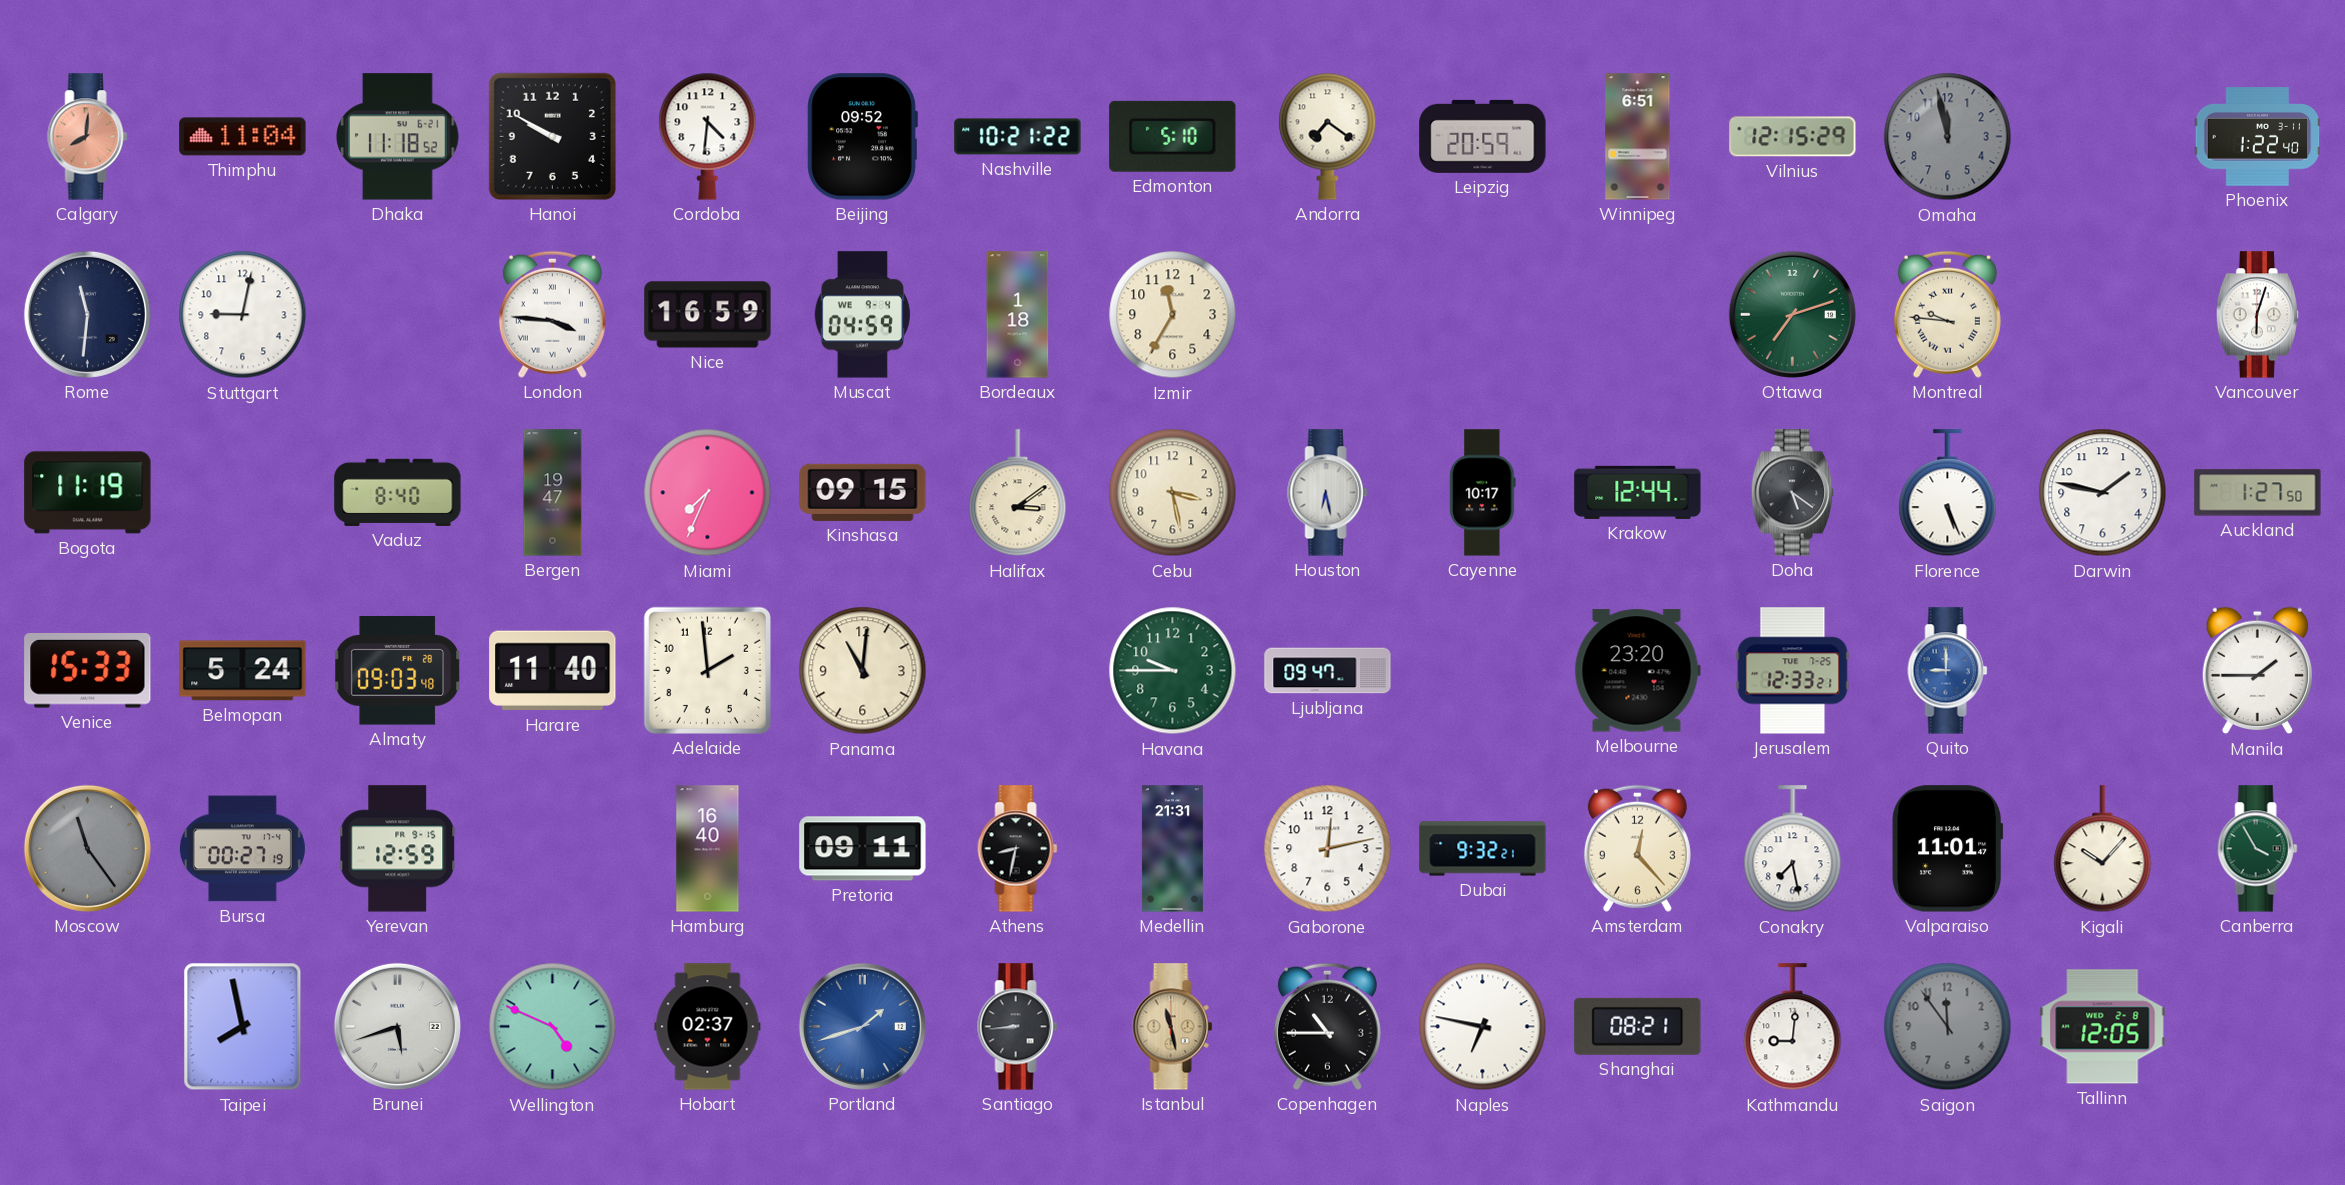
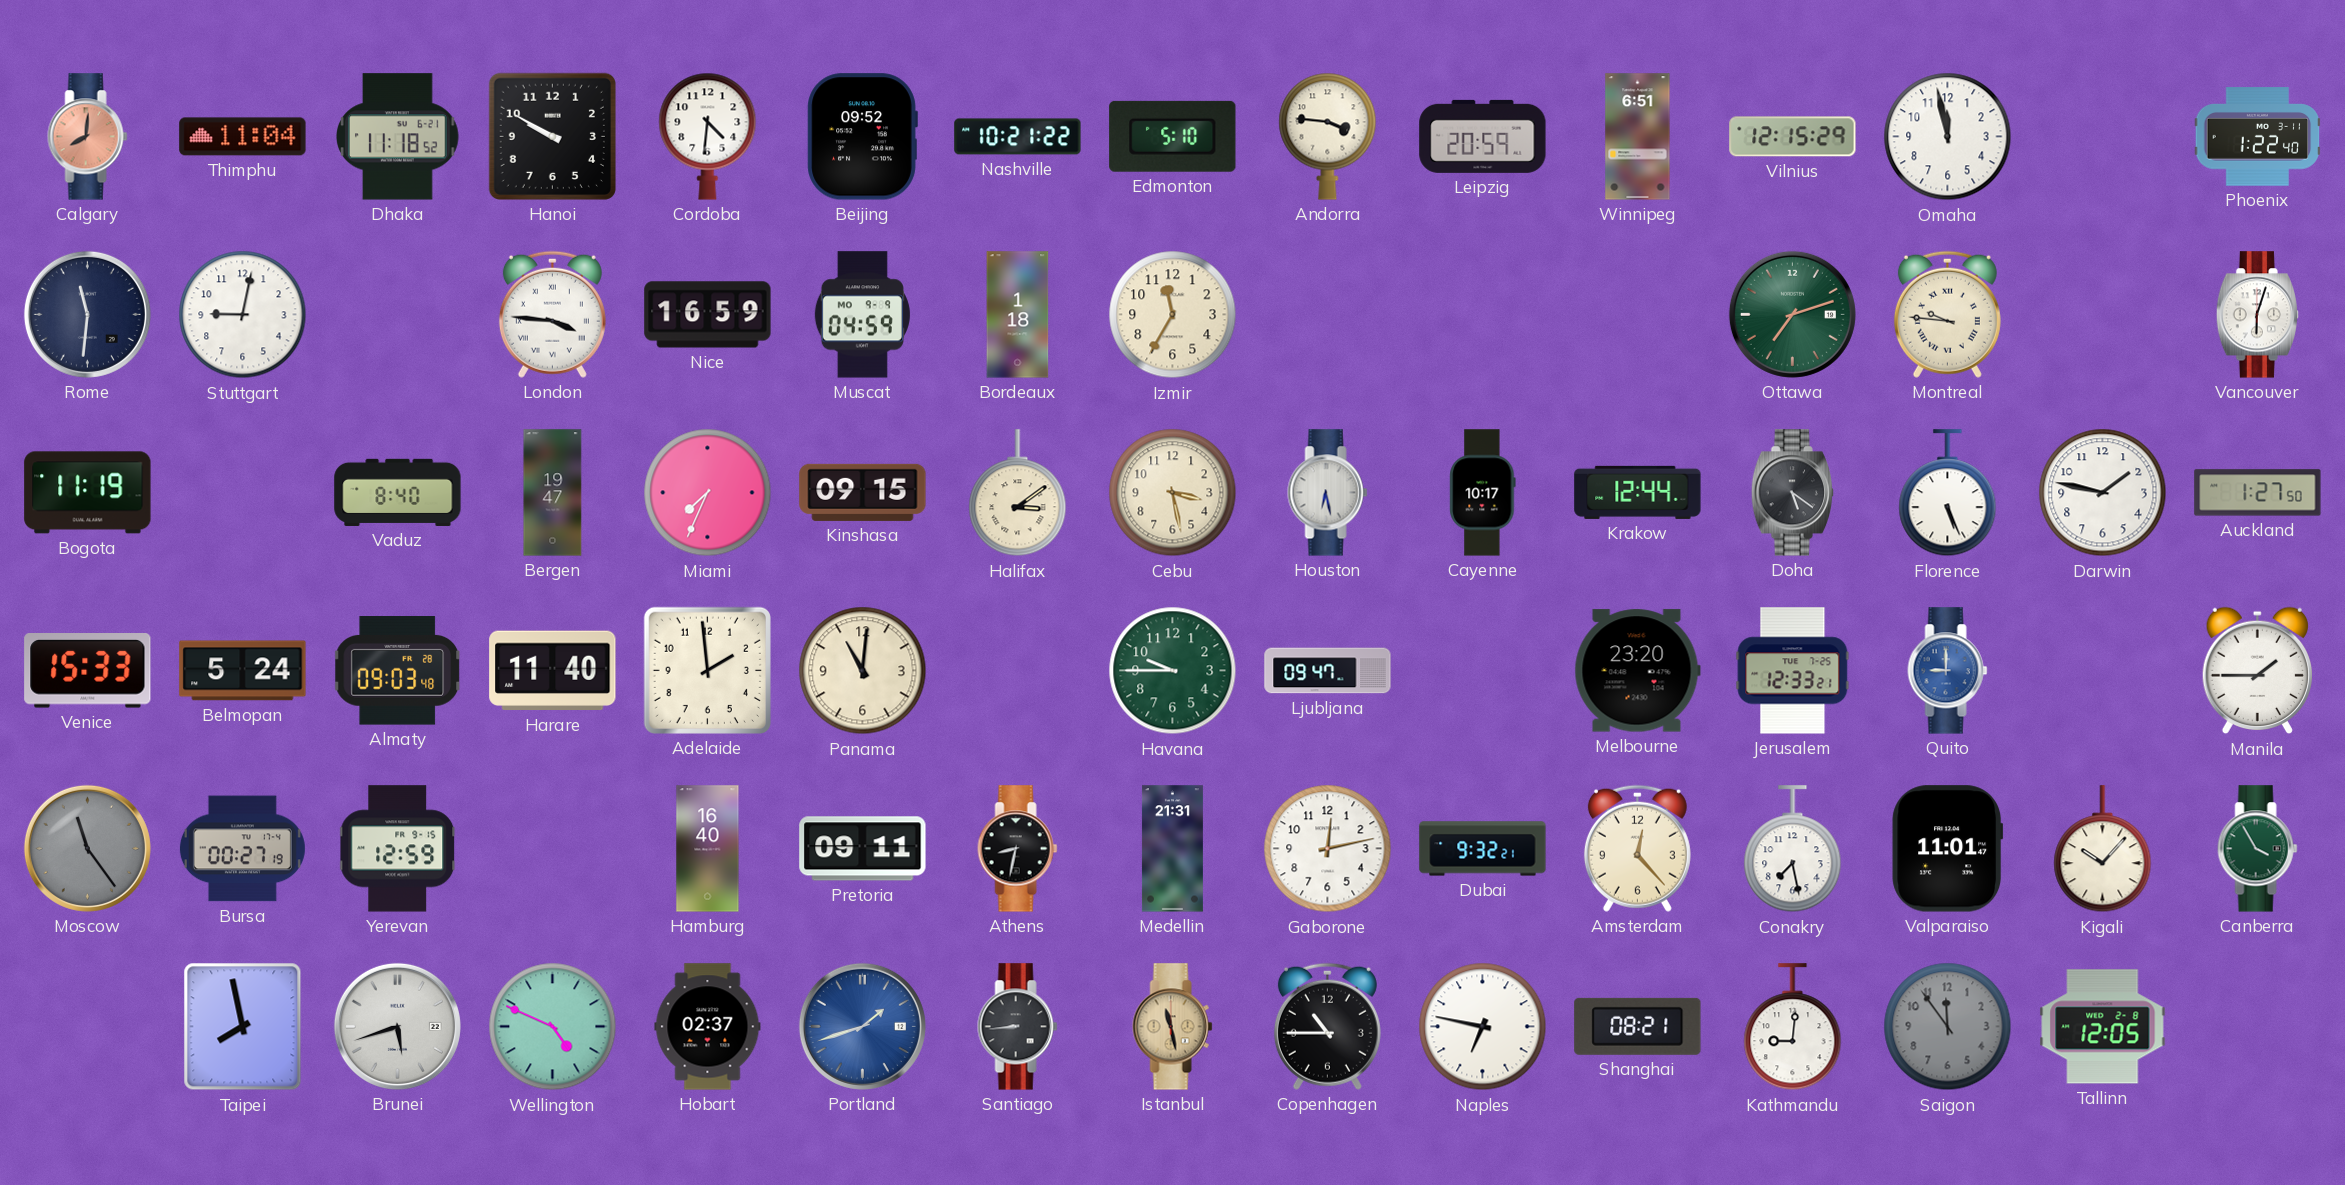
Andorra: 7:21 -> 3:46
Omaha dial: grey -> white
Muscat date: WE 9-4 -> MO 9-9
